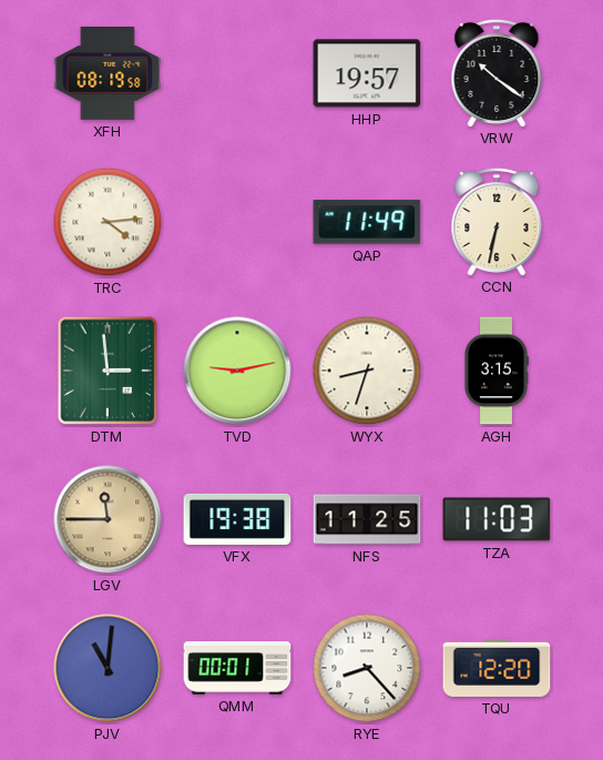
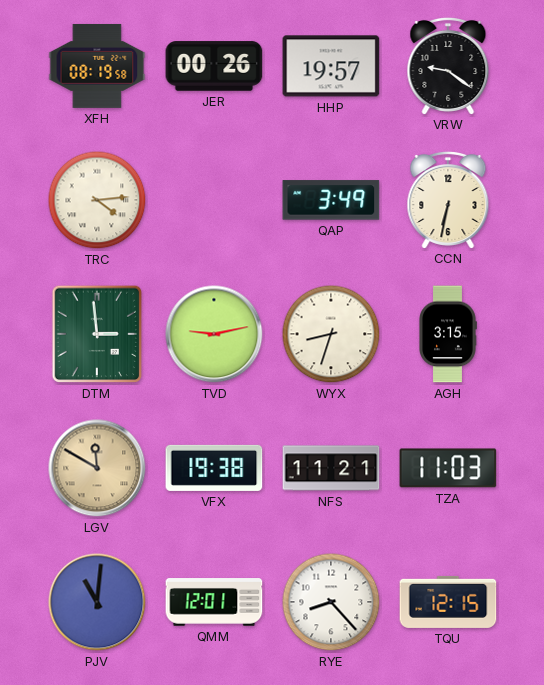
JER: none -> 00:26
VRW: 10:21 -> 9:21
QAP: 11:49 -> 3:49
LGV: 11:45 -> 11:50
NFS: 11:25 -> 11:21
QMM: 00:01 -> 12:01
TQU: 12:20 -> 12:15
